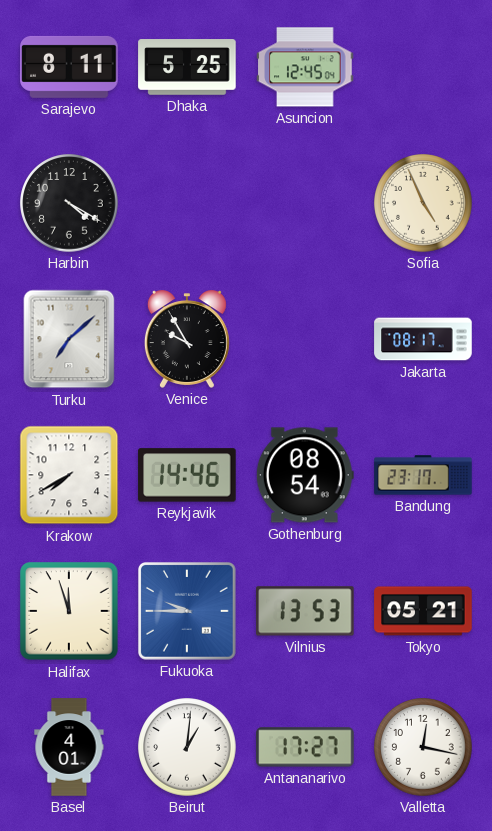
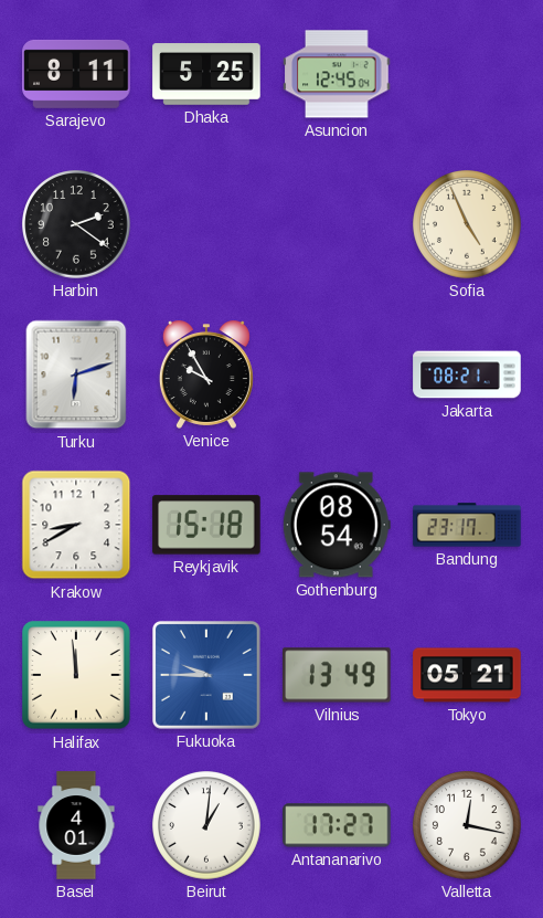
Harbin: 4:20 -> 2:21
Turku: 7:08 -> 6:12
Jakarta: 08:17 -> 08:21
Krakow: 7:40 -> 8:40
Reykjavik: 14:46 -> 15:18
Halifax: 11:57 -> 11:59
Vilnius: 13:53 -> 13:49
